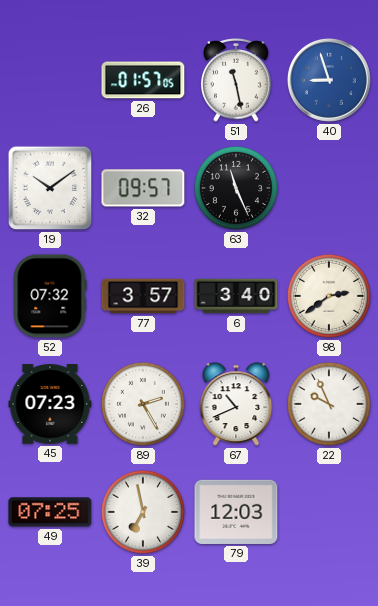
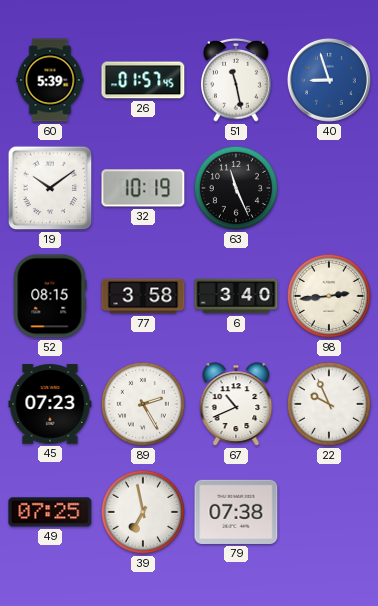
60: none -> 5:39
26: 01:57:05 -> 01:57:45
32: 09:57 -> 10:19
52: 07:32 -> 08:15
77: 3:57 -> 3:58
98: 2:39 -> 2:44
79: 12:03 -> 07:38
